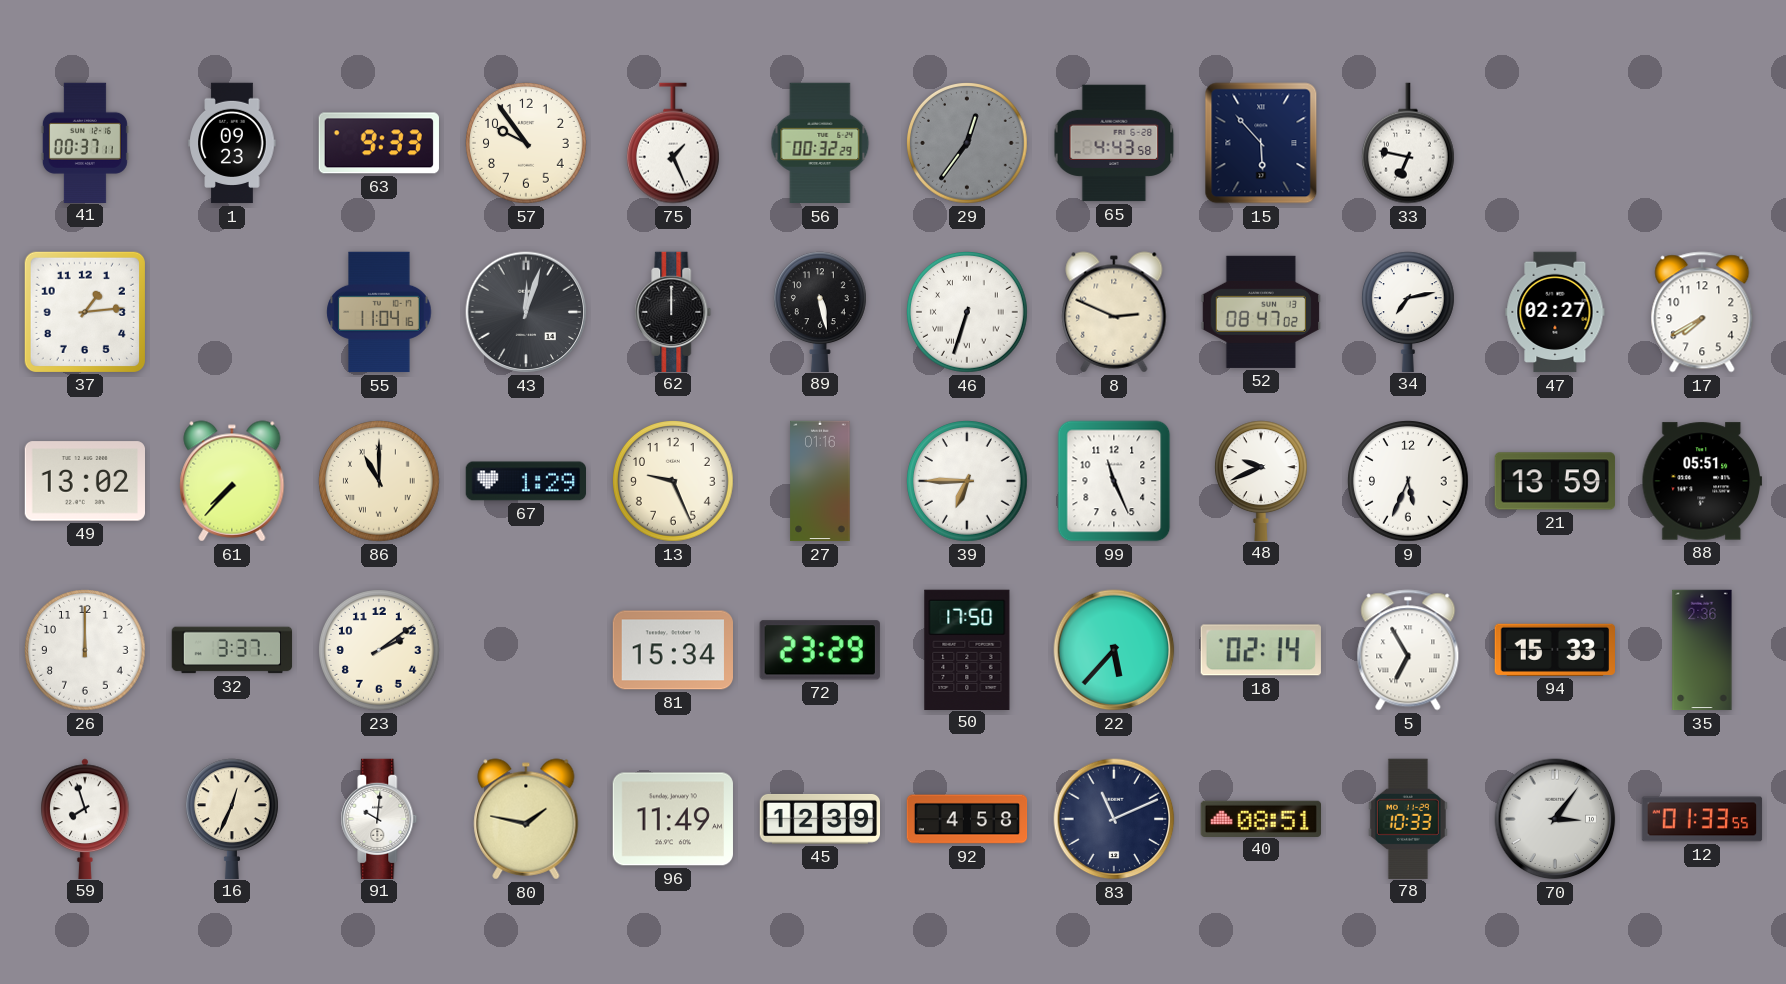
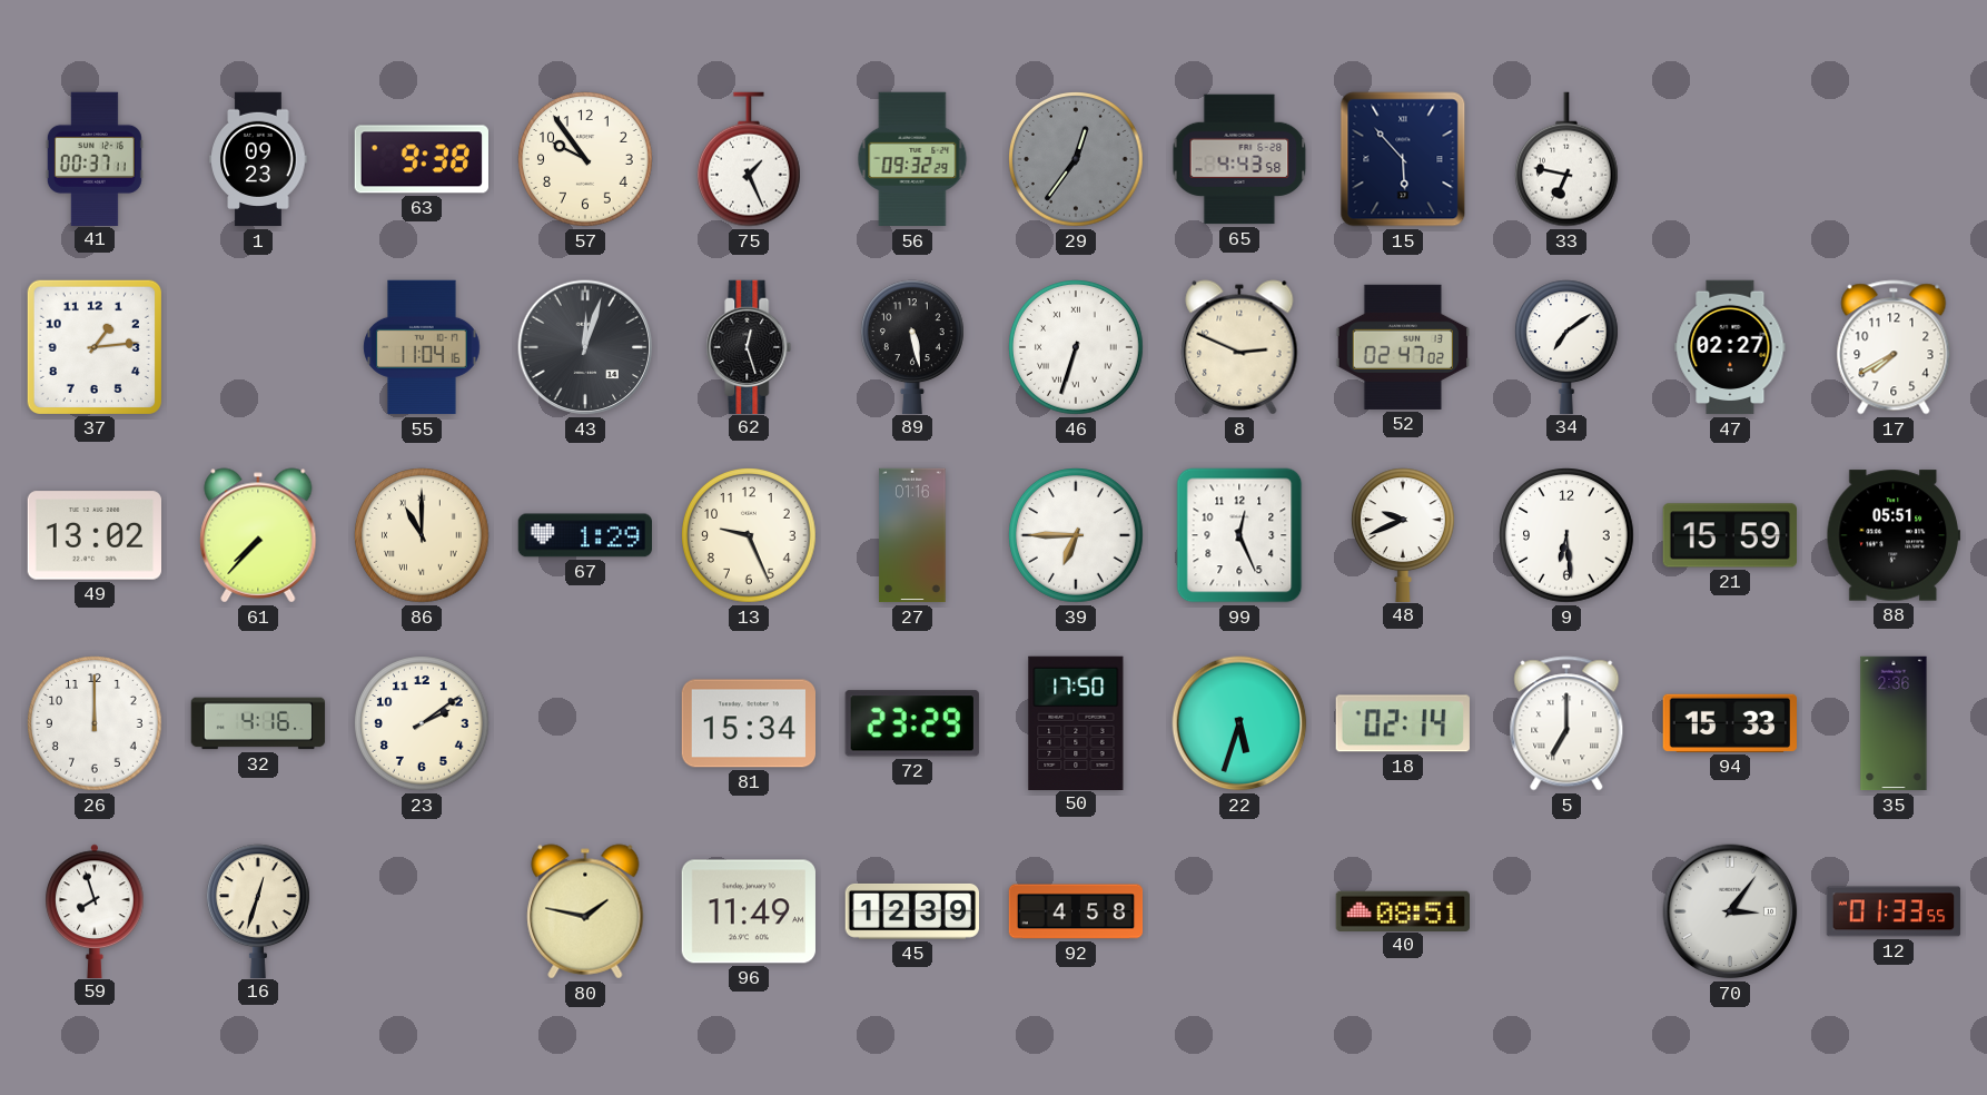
63: 9:33 -> 9:38
56: 00:32 -> 09:32
62: 12:00 -> 12:27
52: 08:47 -> 02:47
34: 7:13 -> 7:09
99: 11:26 -> 12:26
9: 5:34 -> 6:29
21: 13:59 -> 15:59
32: 3:37 -> 4:16
22: 5:37 -> 5:33
5: 6:55 -> 7:00
16: 12:34 -> 12:33
91: 10:01 -> none
83: 11:11 -> none
78: 10:33 -> none
